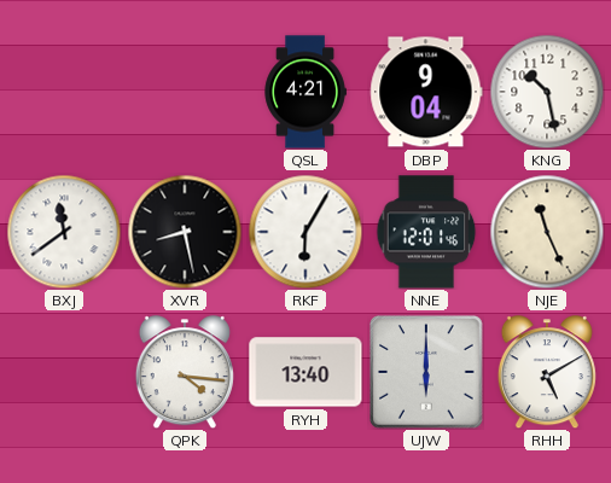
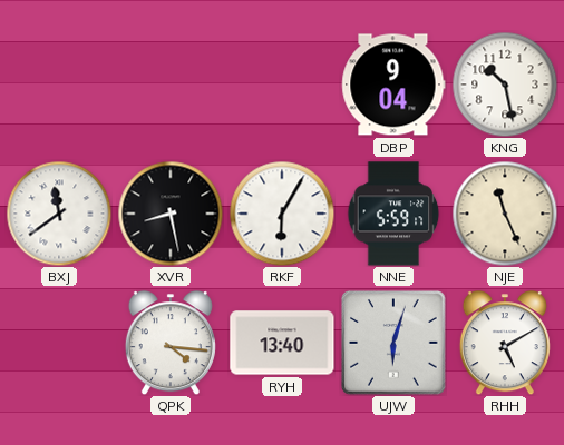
QSL: 4:21 -> none
NNE: 12:01 -> 5:59
UJW: 6:00 -> 6:03
